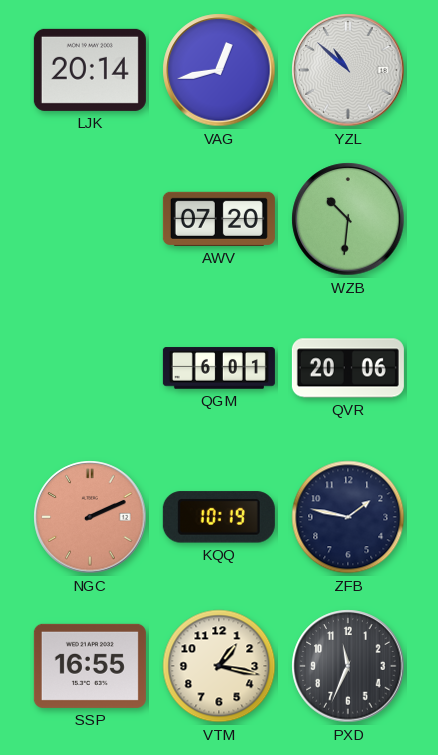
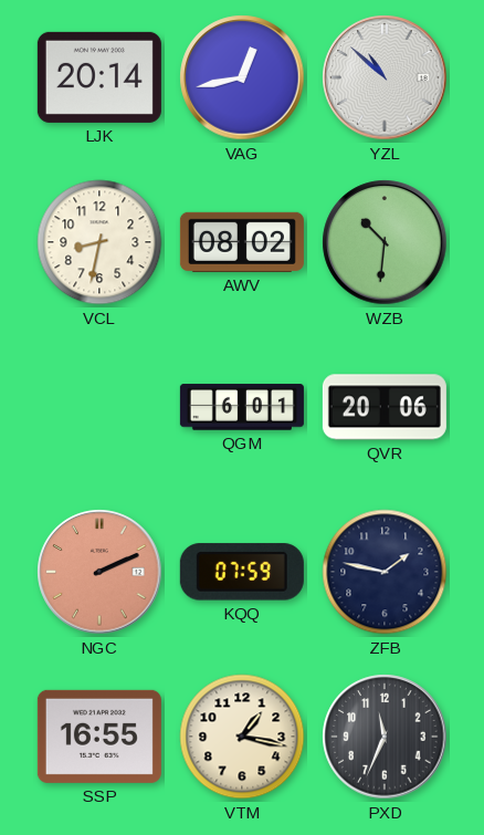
VCL: none -> 8:32
AWV: 07:20 -> 08:02
KQQ: 10:19 -> 07:59
